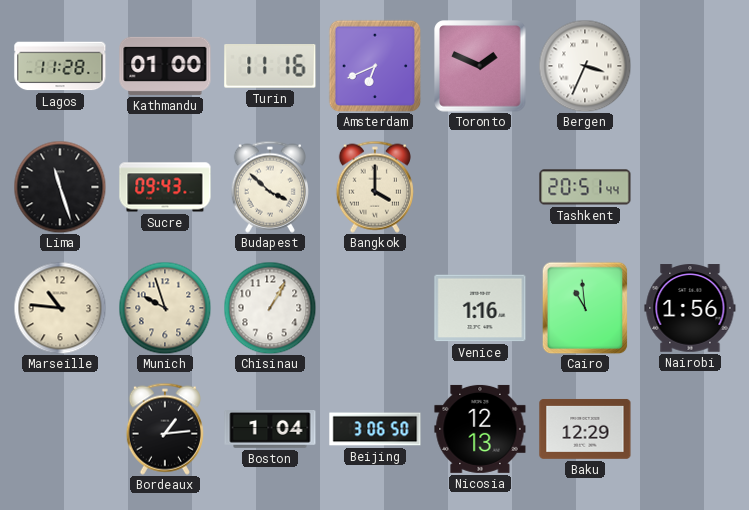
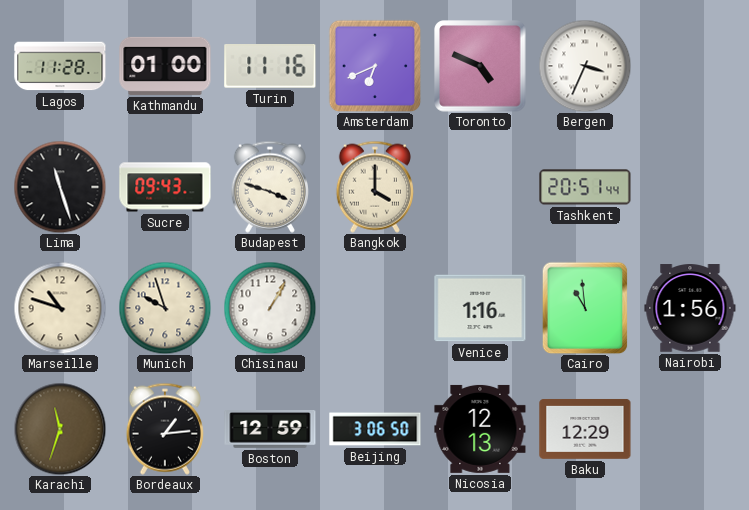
Toronto: 1:49 -> 4:49
Budapest: 3:52 -> 3:48
Marseille: 10:46 -> 10:48
Karachi: none -> 11:33
Boston: 1:04 -> 12:59
